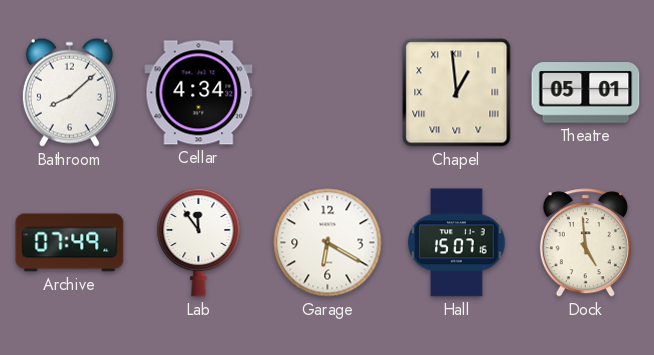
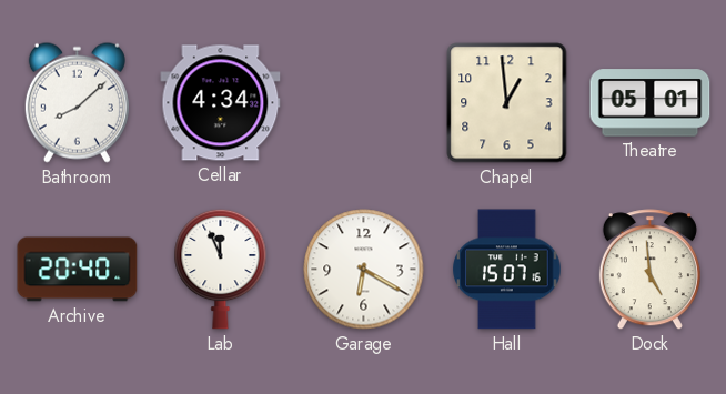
Chapel numerals: Roman -> Arabic
Archive: 07:49 -> 20:40
Lab: 11:54 -> 11:56
